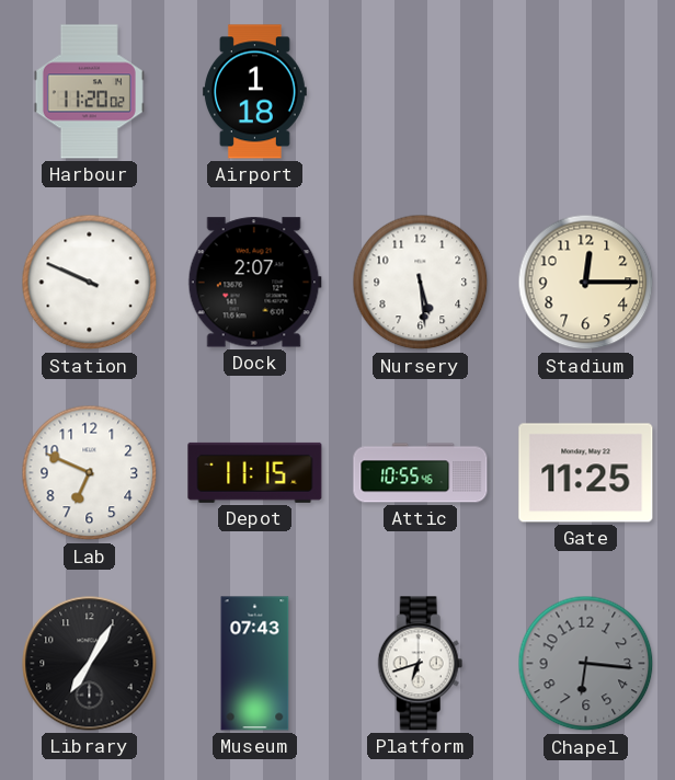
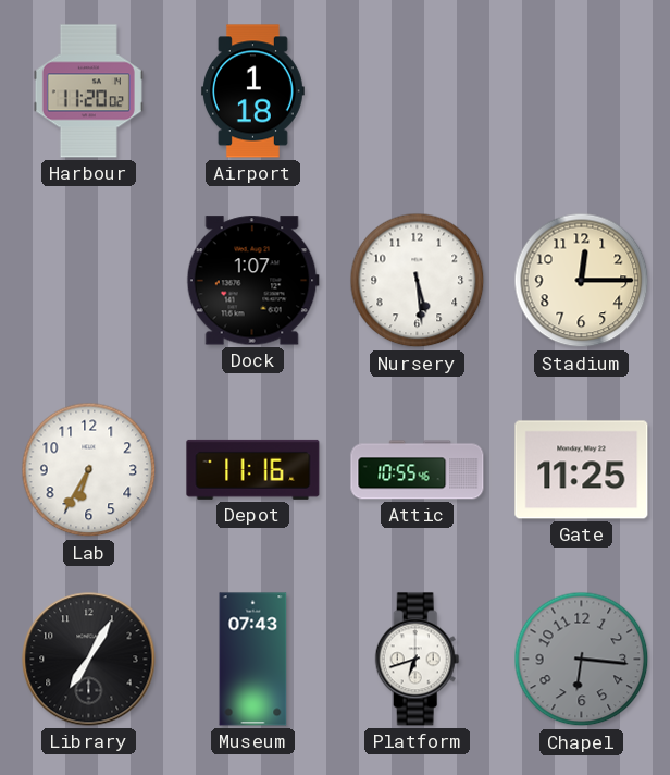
Station: 9:49 -> none
Dock: 2:07 -> 1:07
Lab: 6:49 -> 6:35
Depot: 11:15 -> 11:16
